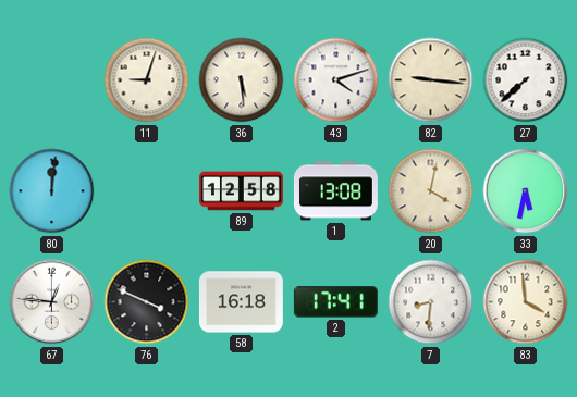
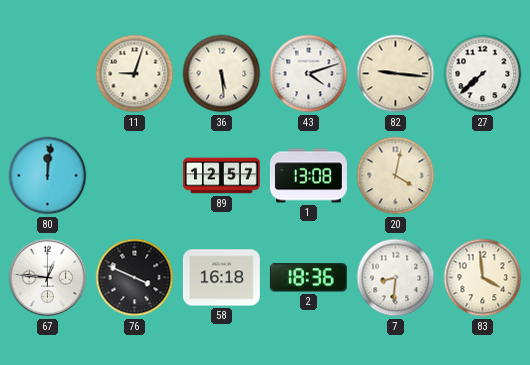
89: 12:58 -> 12:57
33: 5:32 -> none
2: 17:41 -> 18:36
